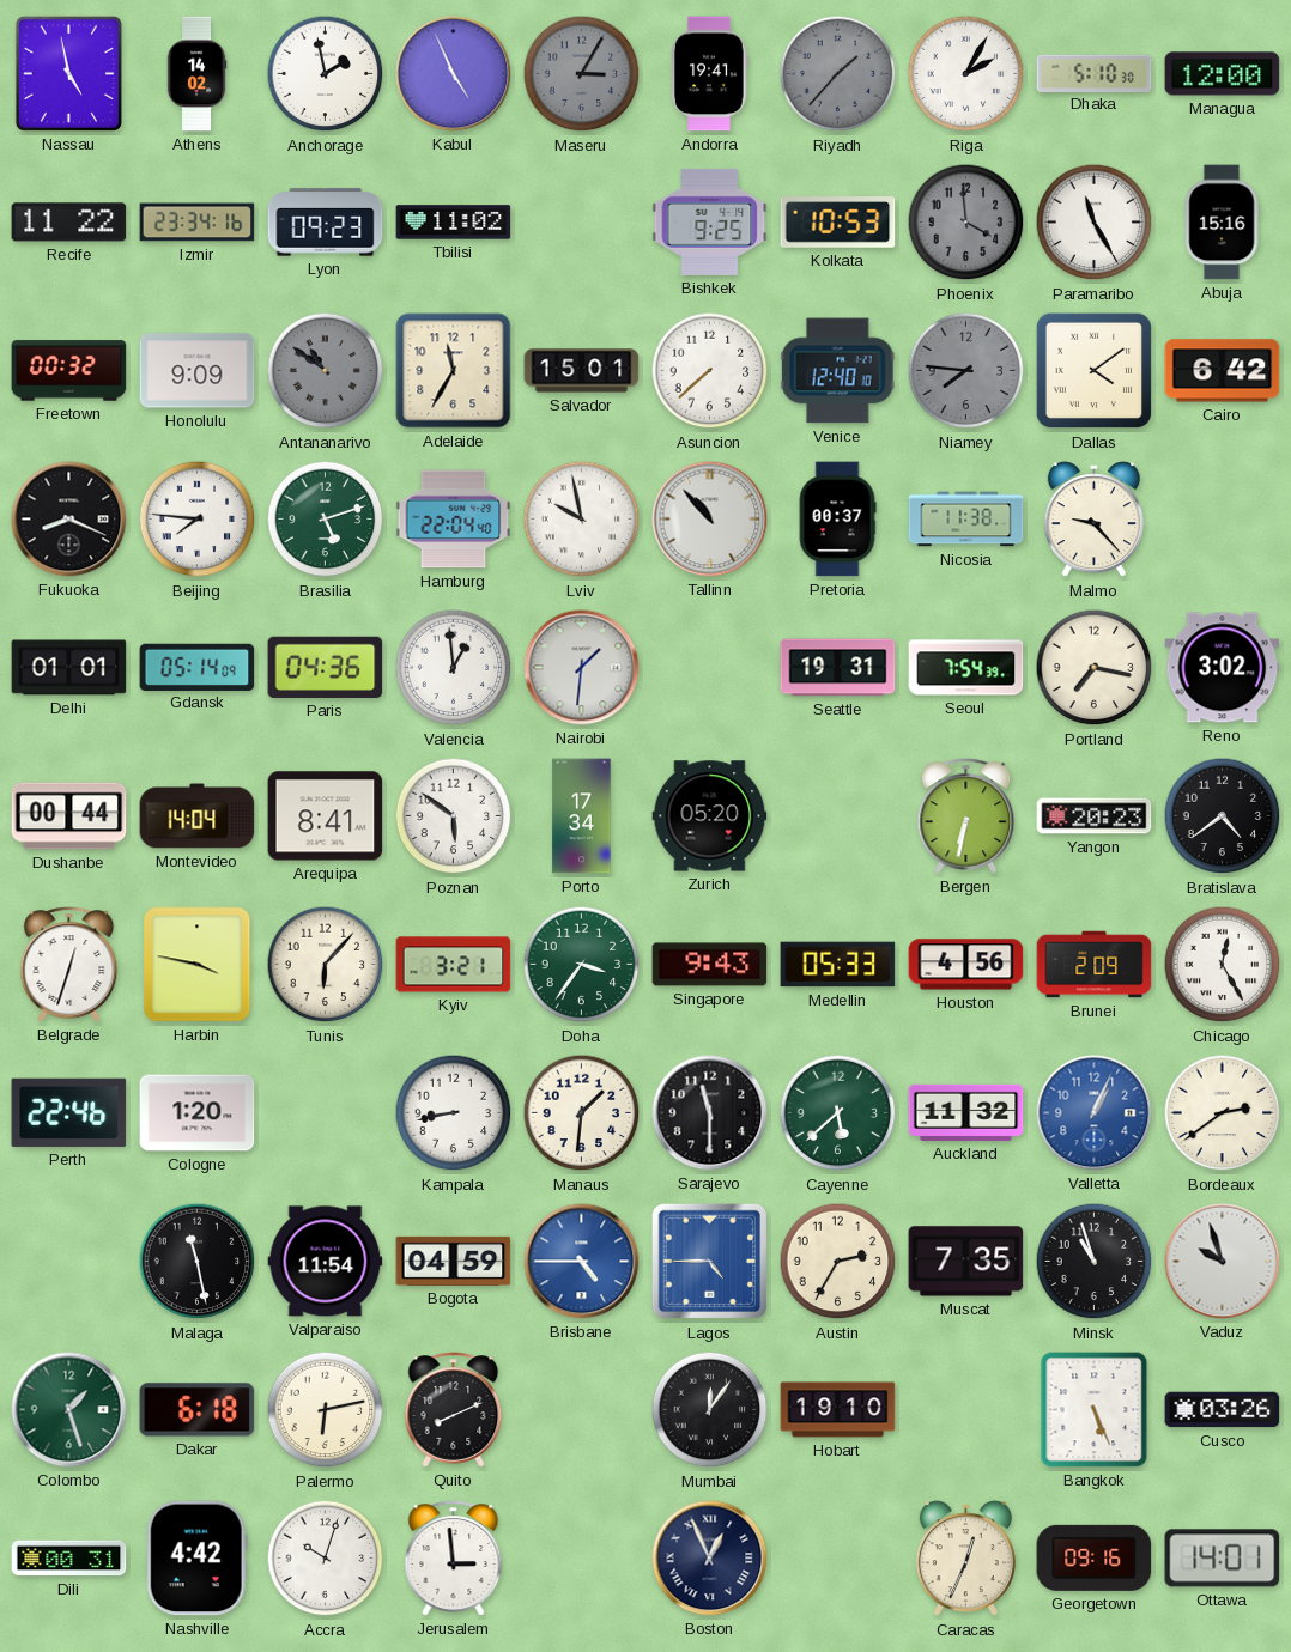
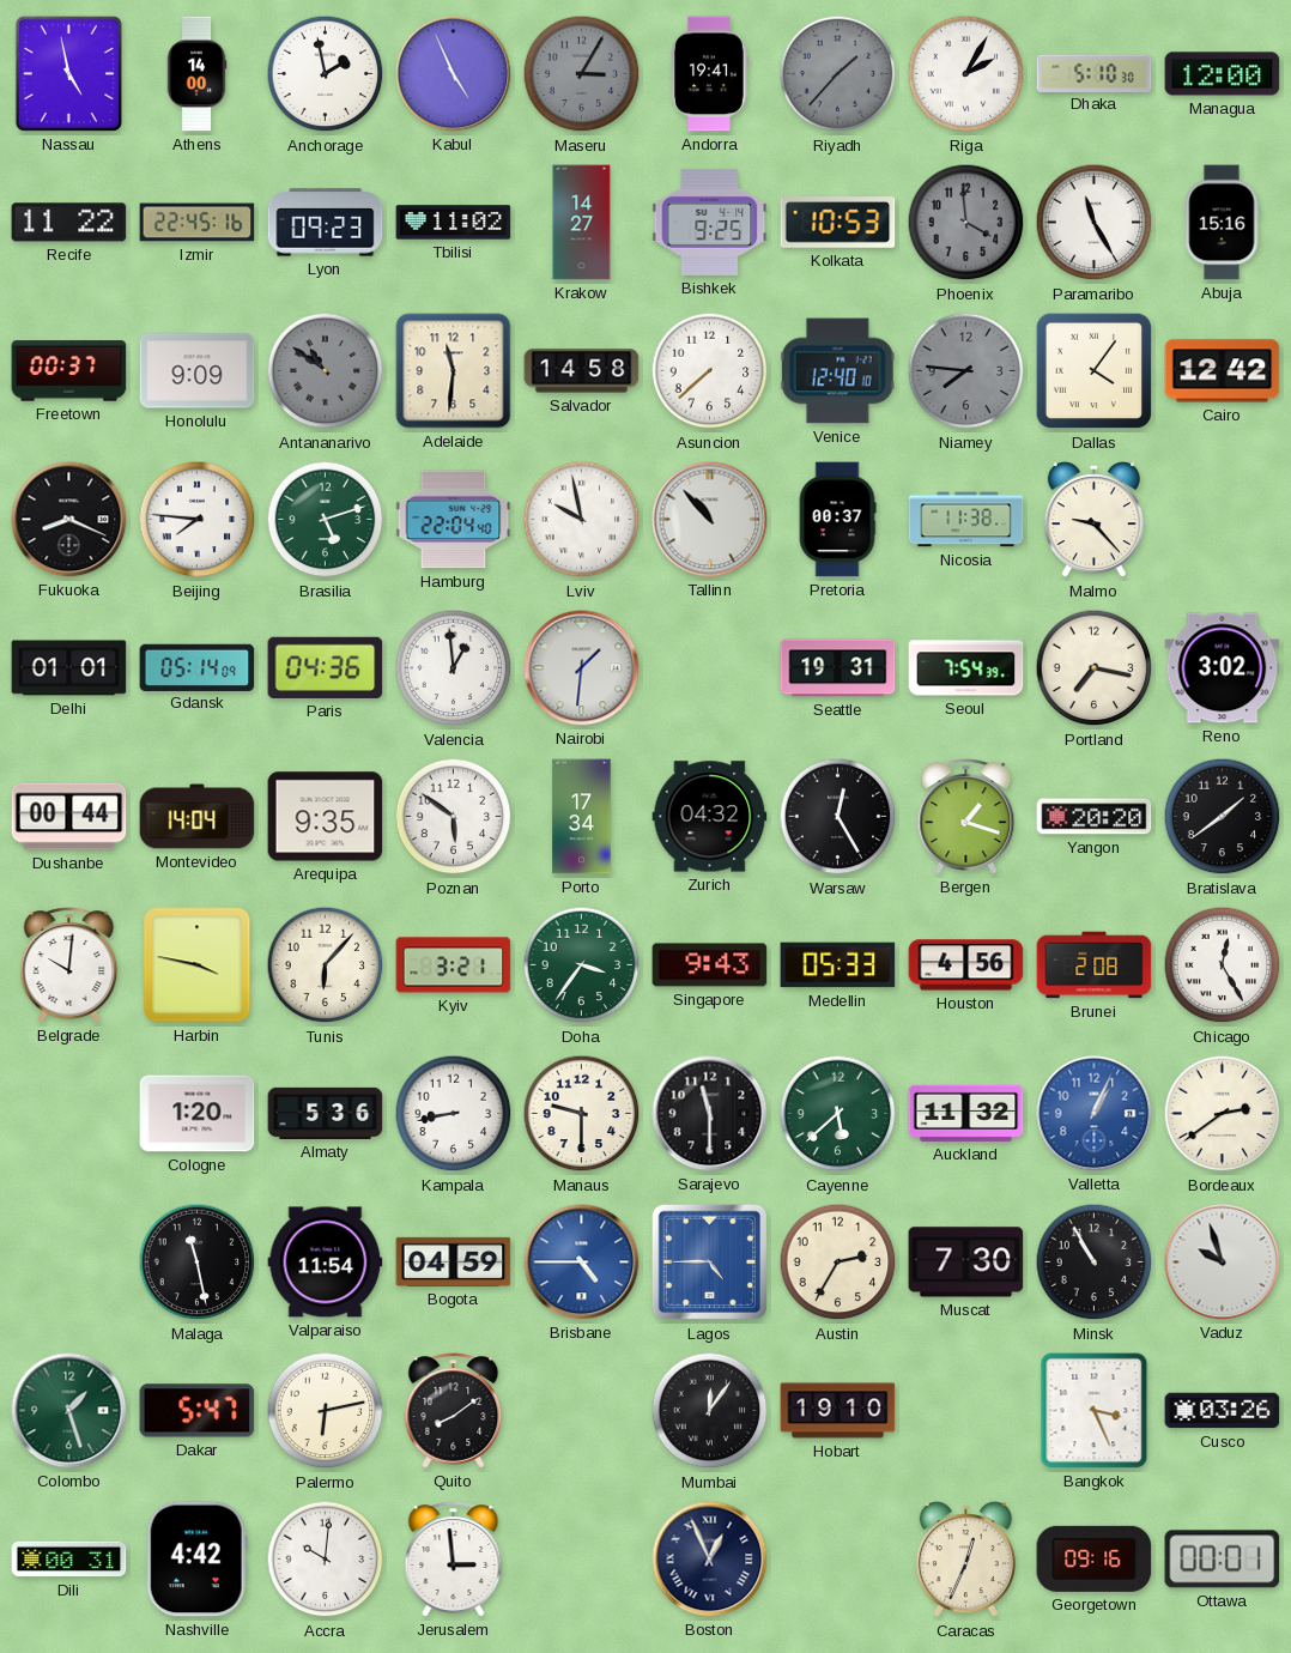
Athens: 14:02 -> 14:00
Izmir: 23:34 -> 22:45
Krakow: none -> 14:27
Freetown: 00:32 -> 00:37
Adelaide: 11:35 -> 11:31
Salvador: 15:01 -> 14:58
Dallas: 4:09 -> 4:06
Cairo: 6:42 -> 12:42
Arequipa: 8:41 -> 9:35
Zurich: 05:20 -> 04:32
Warsaw: none -> 12:25
Bergen: 6:32 -> 1:18
Yangon: 20:23 -> 20:20
Bratislava: 4:39 -> 1:39
Belgrade: 12:33 -> 10:01
Brunei: 2:09 -> 2:08
Perth: 22:46 -> none
Almaty: none -> 5:36
Manaus: 1:31 -> 9:30
Muscat: 7:35 -> 7:30
Minsk: 10:57 -> 10:55
Dakar: 6:18 -> 5:47
Quito: 8:11 -> 8:09
Bangkok: 5:26 -> 3:26
Accra: 10:03 -> 10:01
Ottawa: 14:01 -> 00:01
